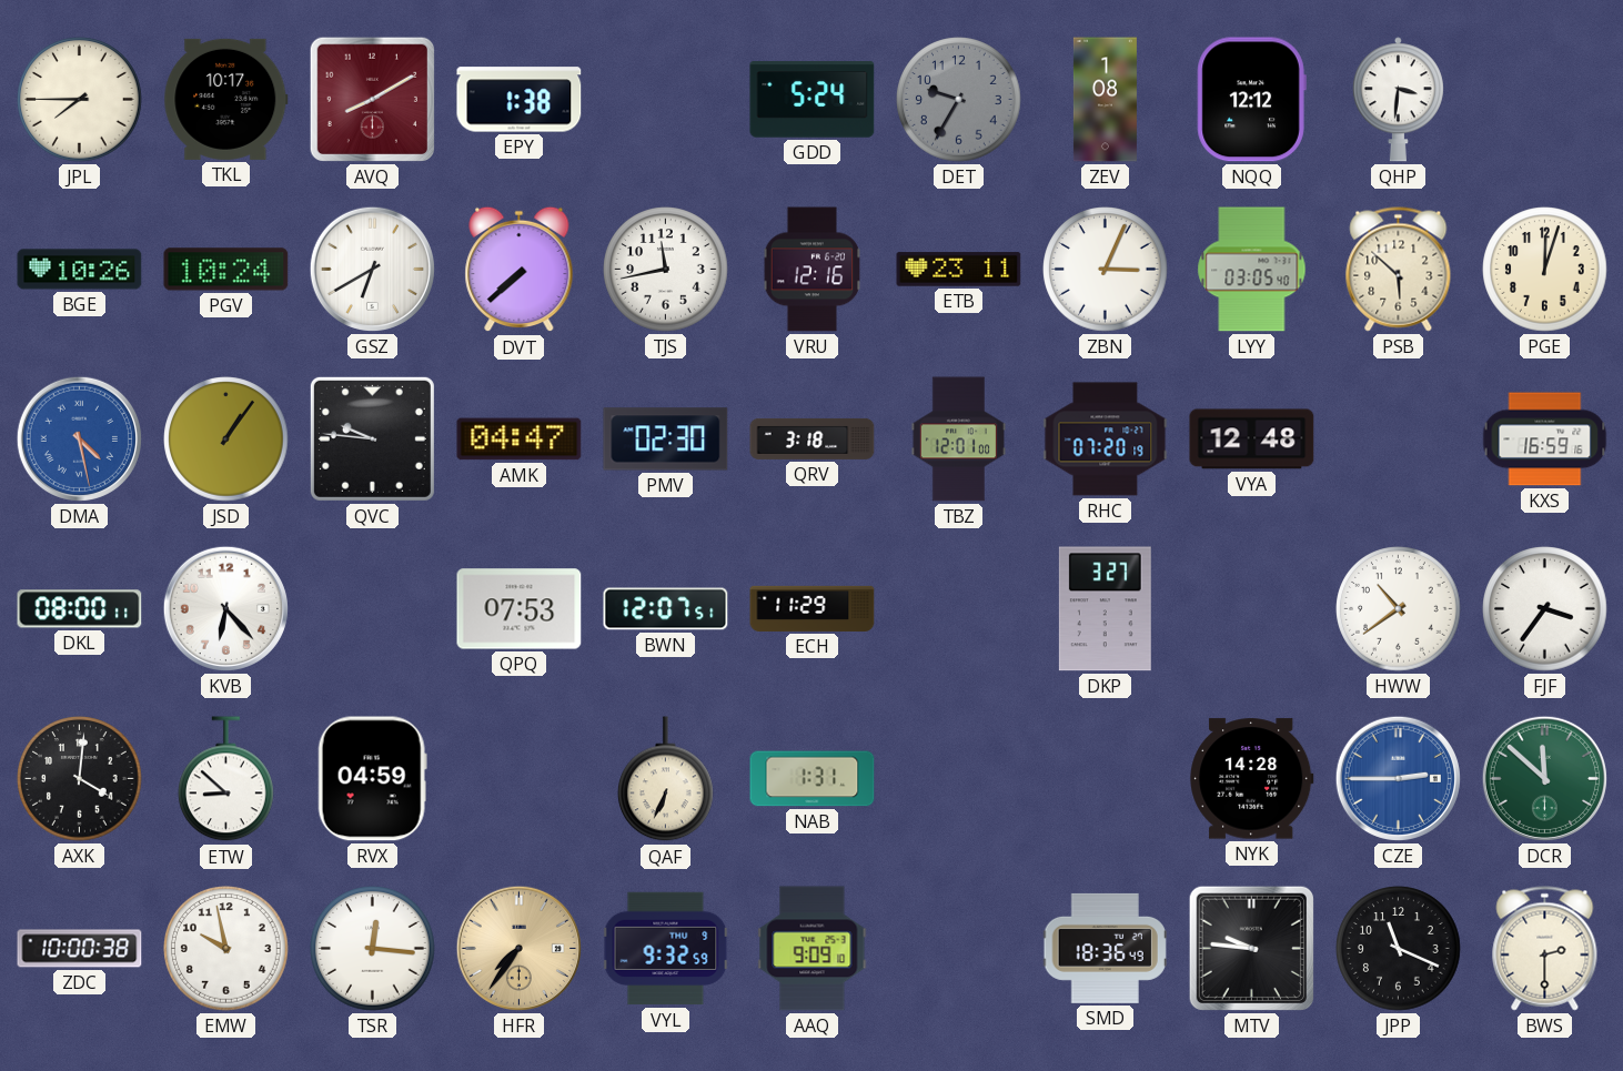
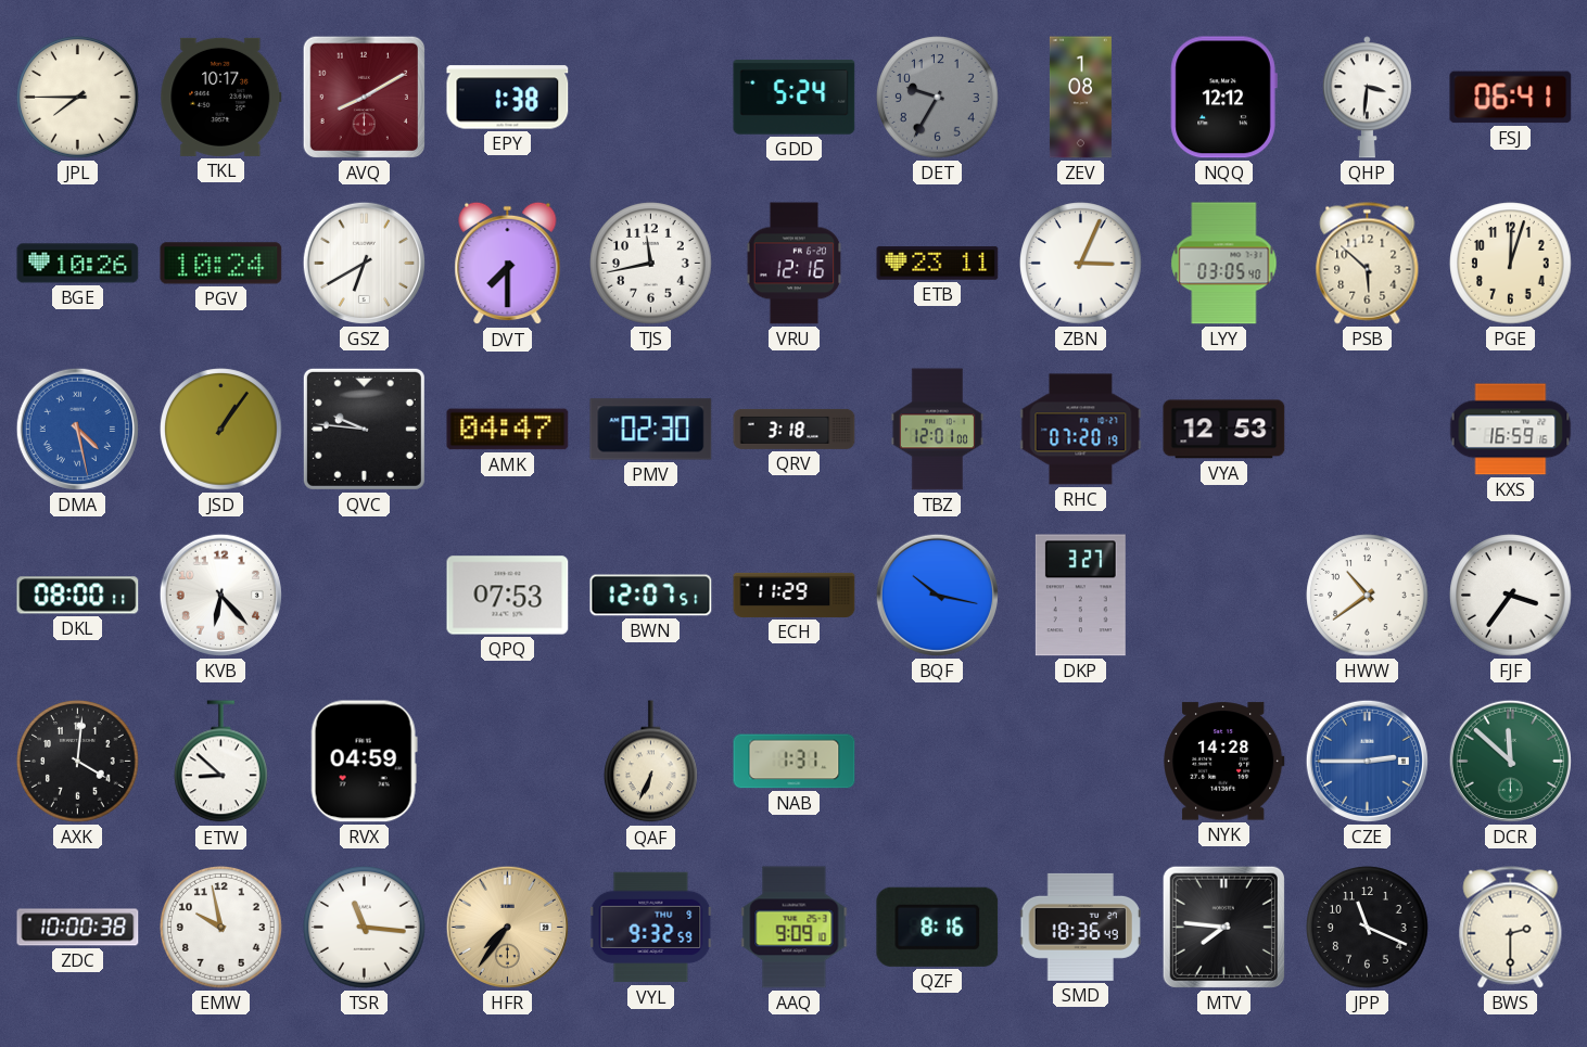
FSJ: none -> 06:41
DVT: 7:38 -> 7:30
VYA: 12:48 -> 12:53
BQF: none -> 10:17
TSR: 12:16 -> 11:16
QZF: none -> 8:16
MTV: 9:46 -> 7:46
